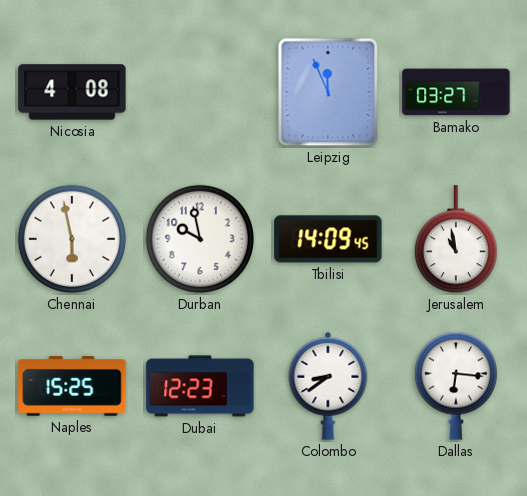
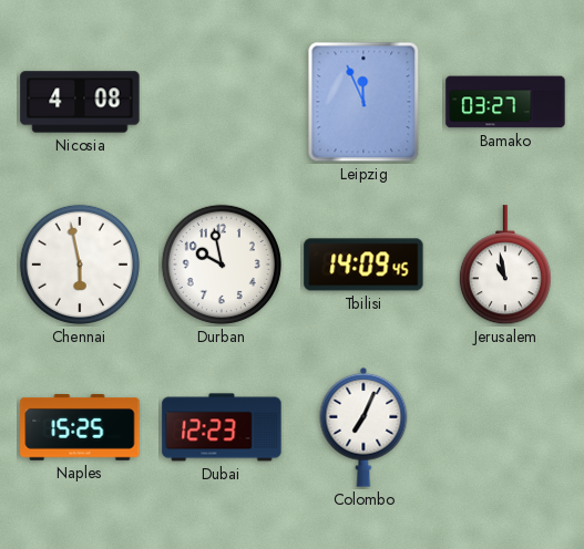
Colombo: 8:39 -> 7:04
Dallas: 6:16 -> none
